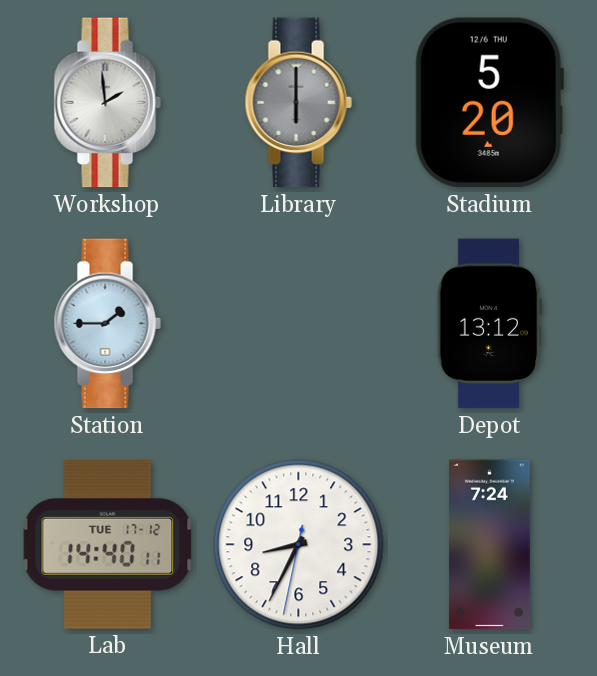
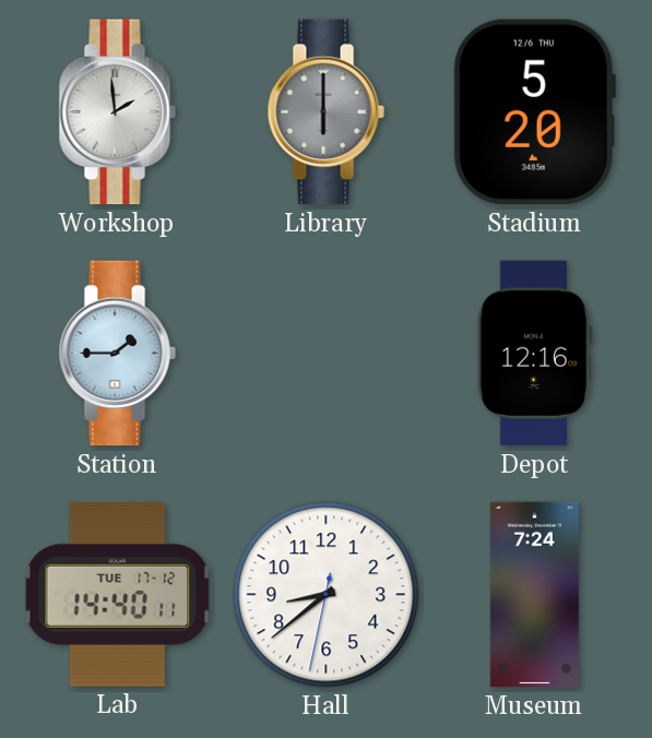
Depot: 13:12 -> 12:16
Hall: 8:34 -> 8:38
